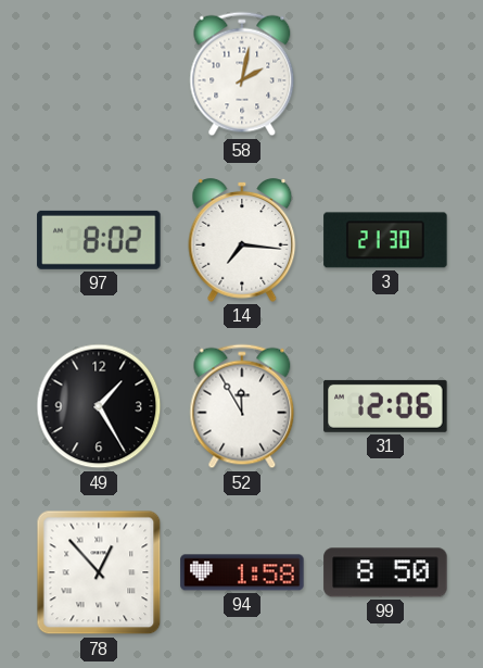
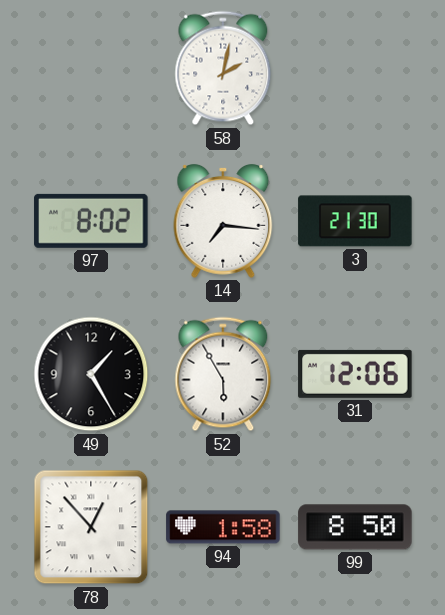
52: 11:55 -> 5:55
